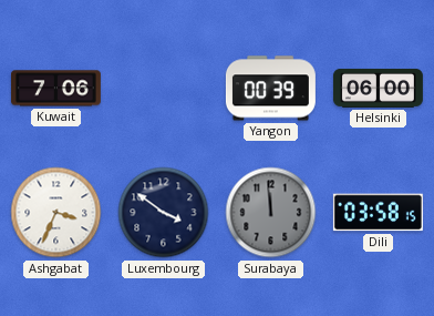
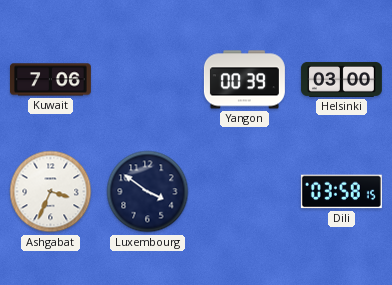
Helsinki: 06:00 -> 03:00
Surabaya: 11:59 -> none
